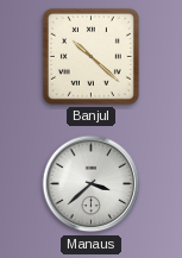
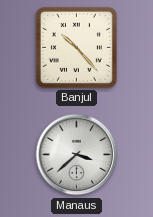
Banjul: 10:22 -> 10:23
